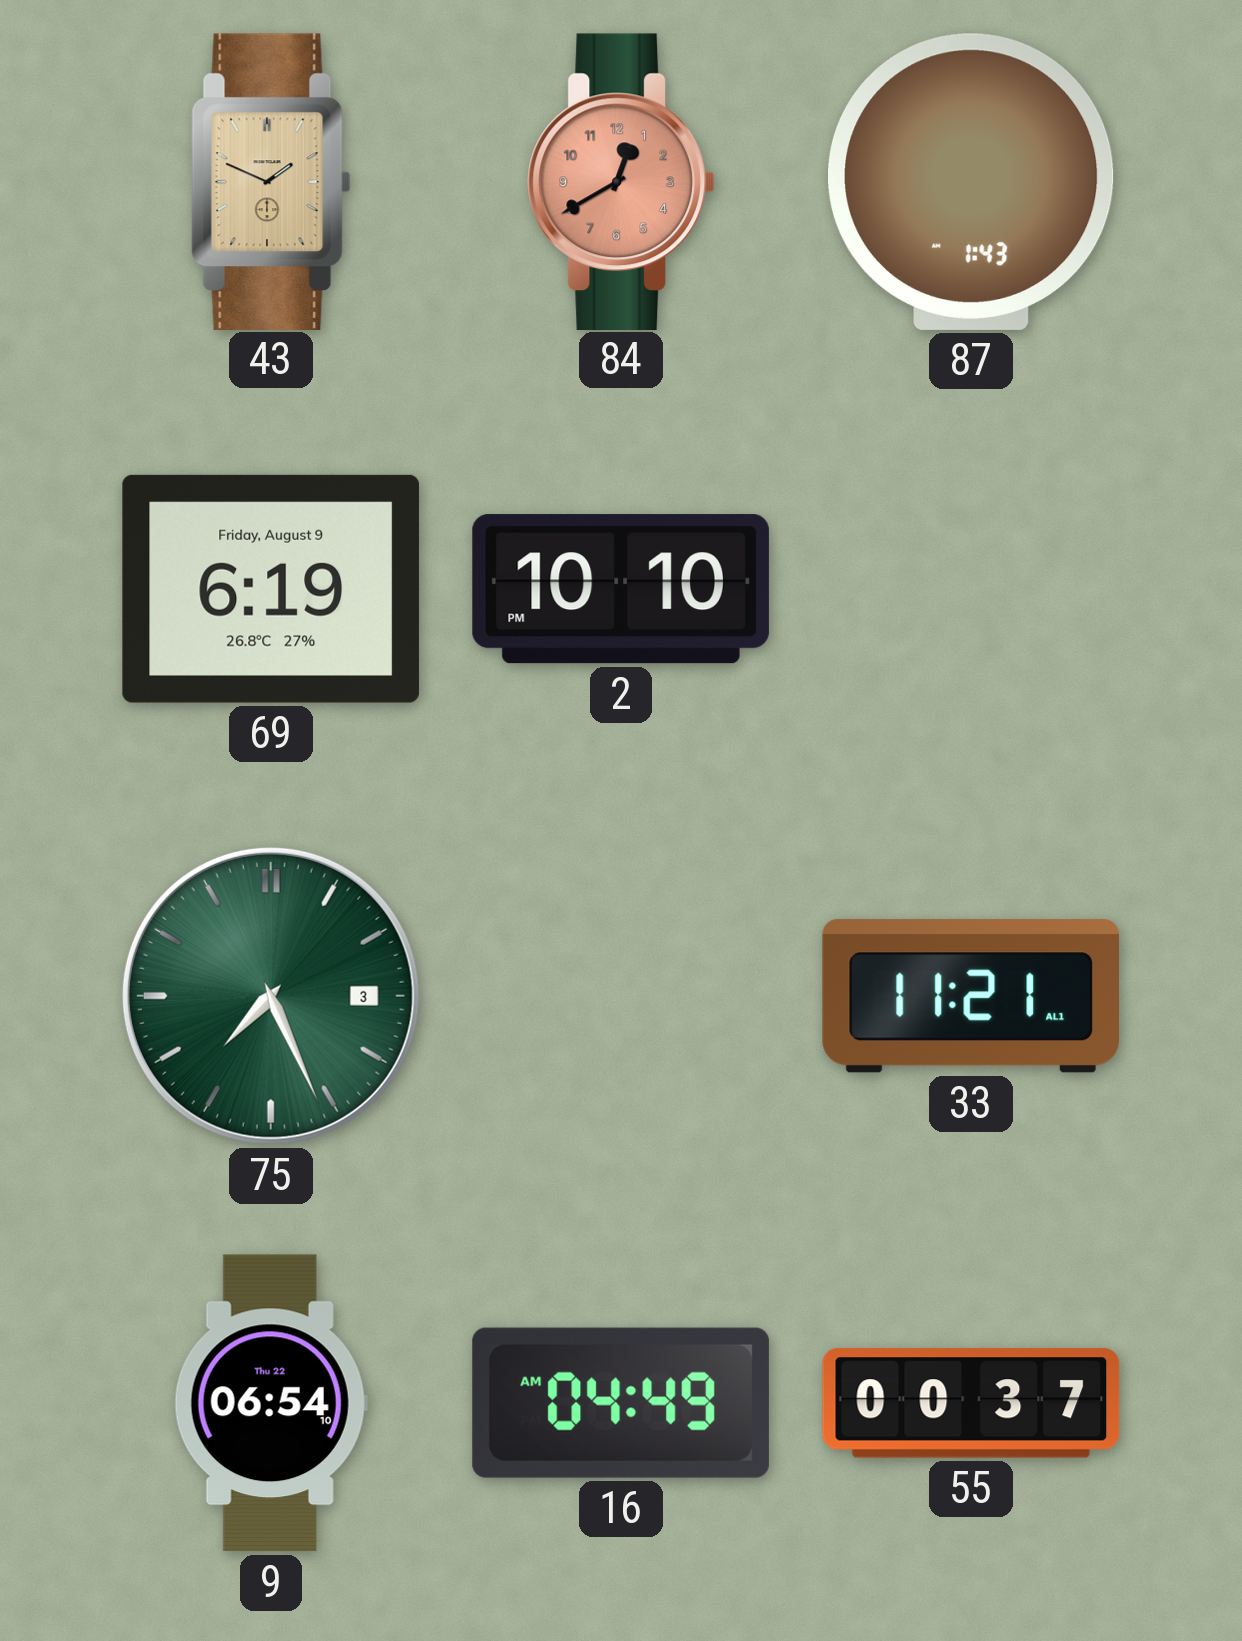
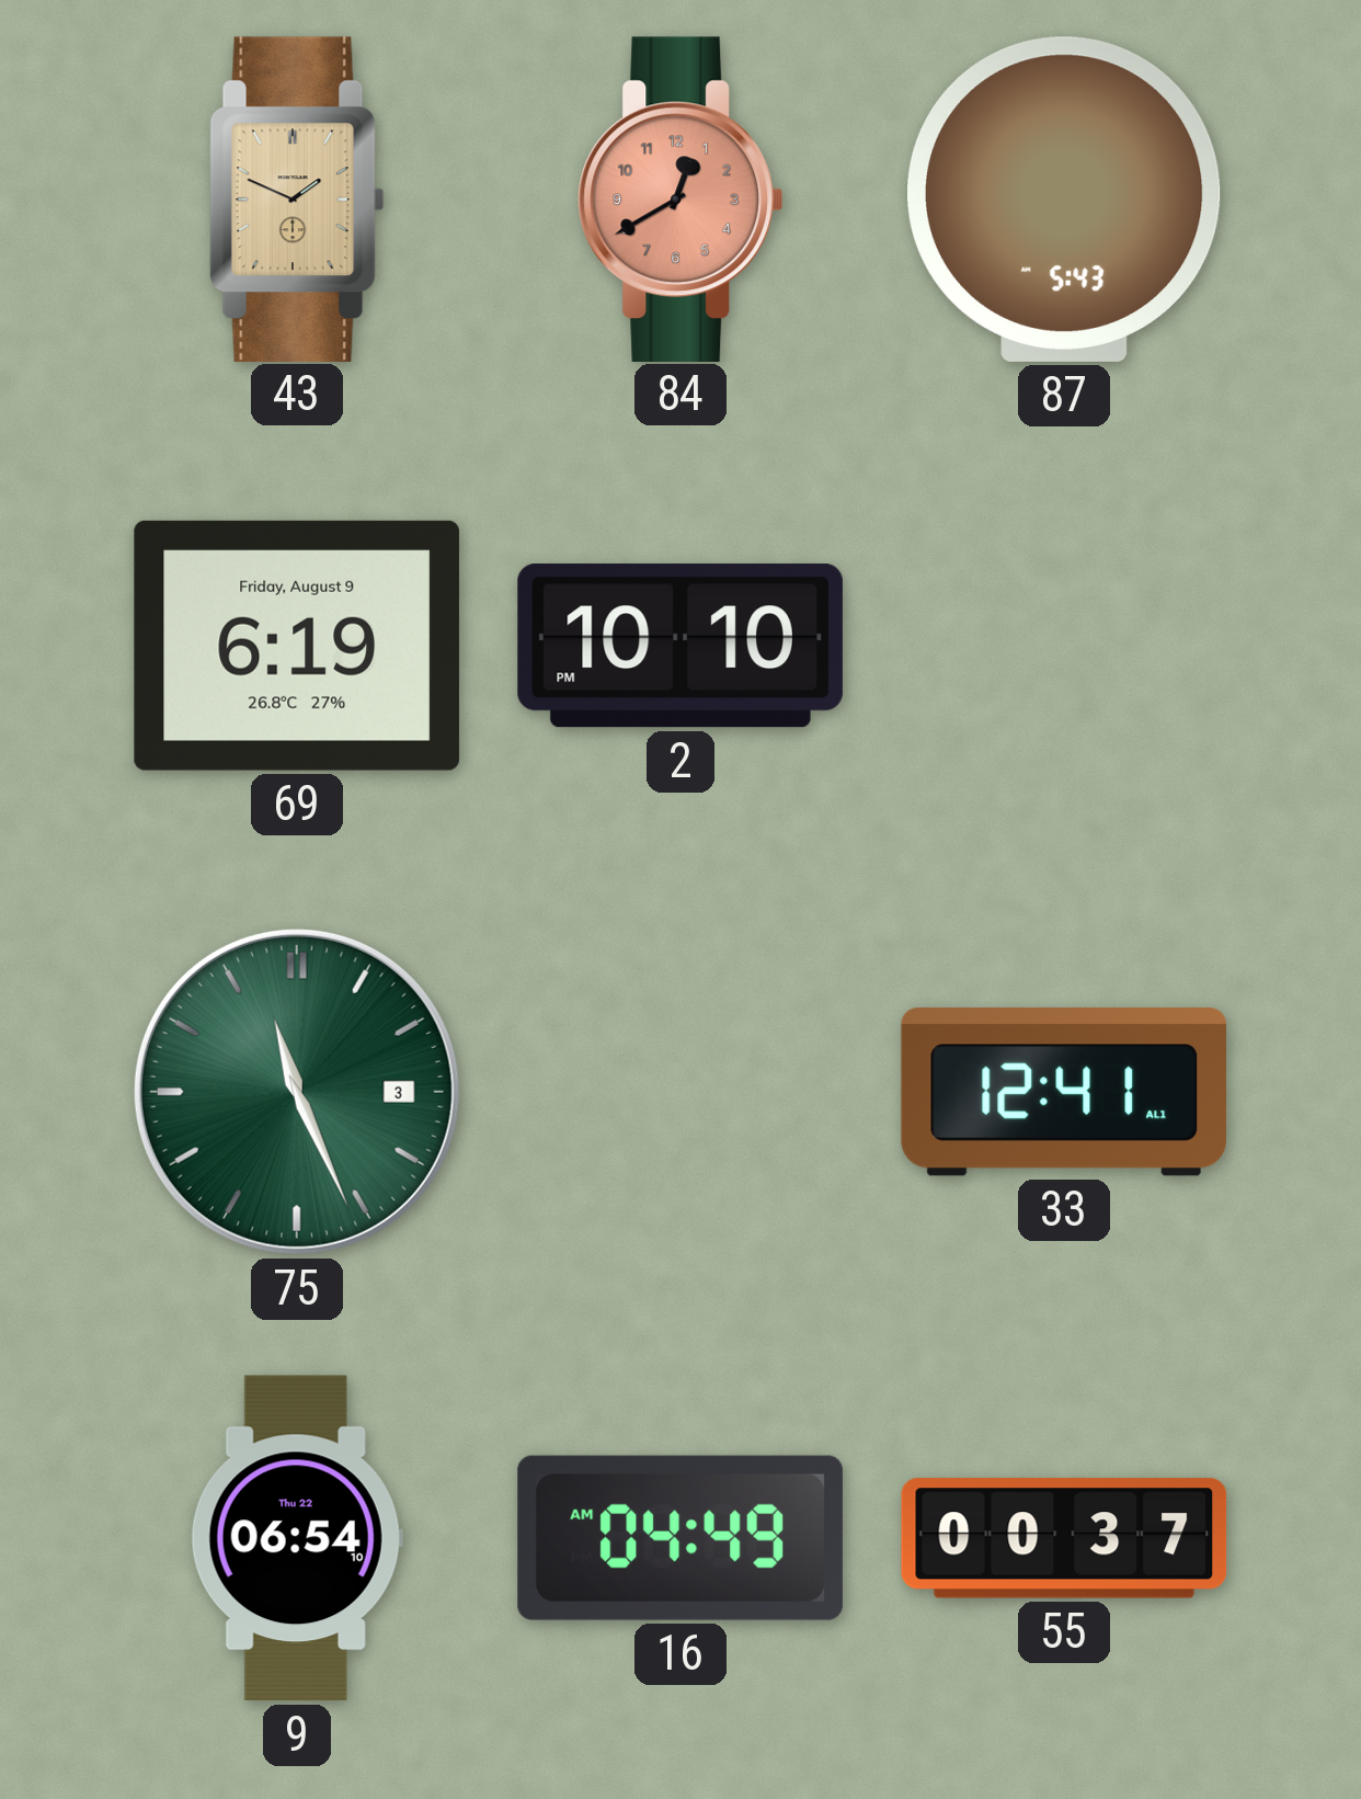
87: 1:43 -> 5:43
75: 7:26 -> 11:26
33: 11:21 -> 12:41
